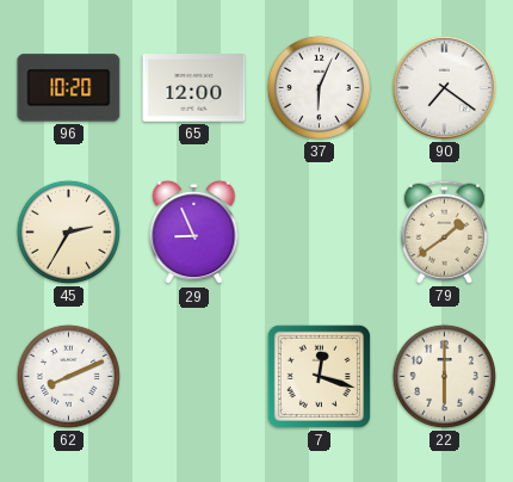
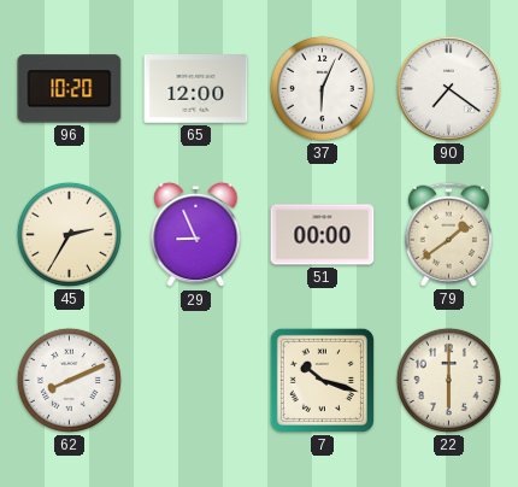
51: none -> 00:00
7: 12:18 -> 10:18
